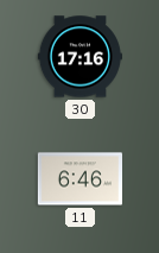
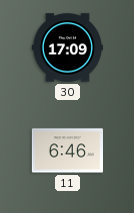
30: 17:16 -> 17:09
